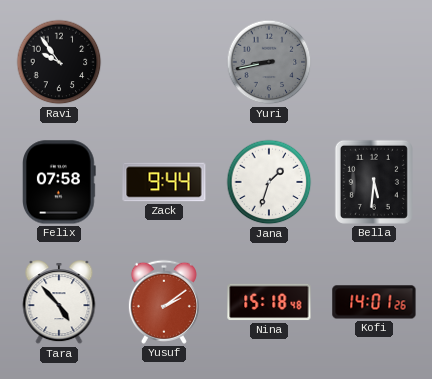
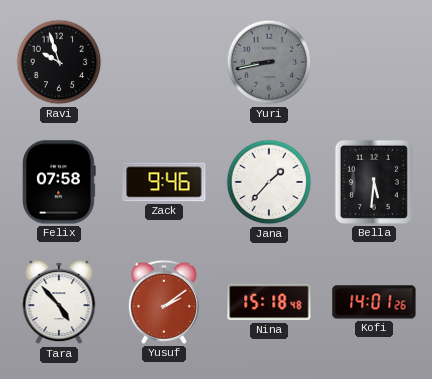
Ravi: 9:54 -> 9:57
Zack: 9:44 -> 9:46
Jana: 1:33 -> 1:37
